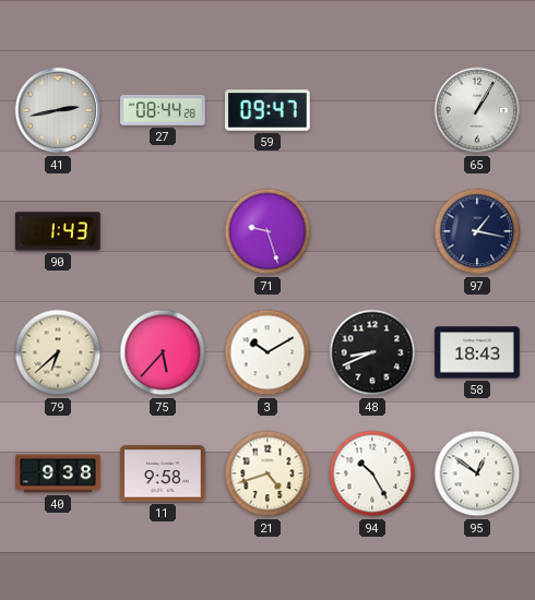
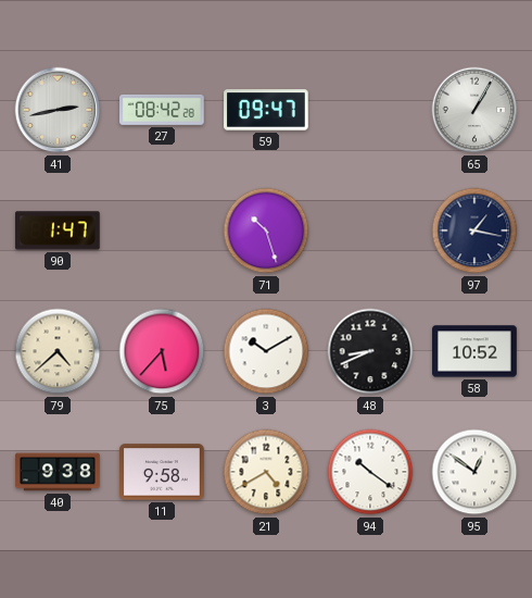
27: 08:44 -> 08:42
90: 1:43 -> 1:47
71: 9:27 -> 10:27
79: 6:38 -> 4:38
58: 18:43 -> 10:52
21: 4:42 -> 4:40
94: 10:25 -> 10:21
